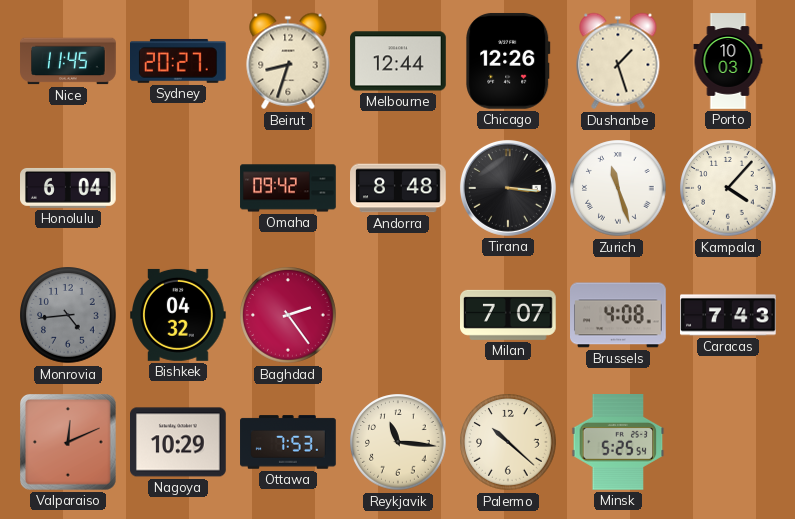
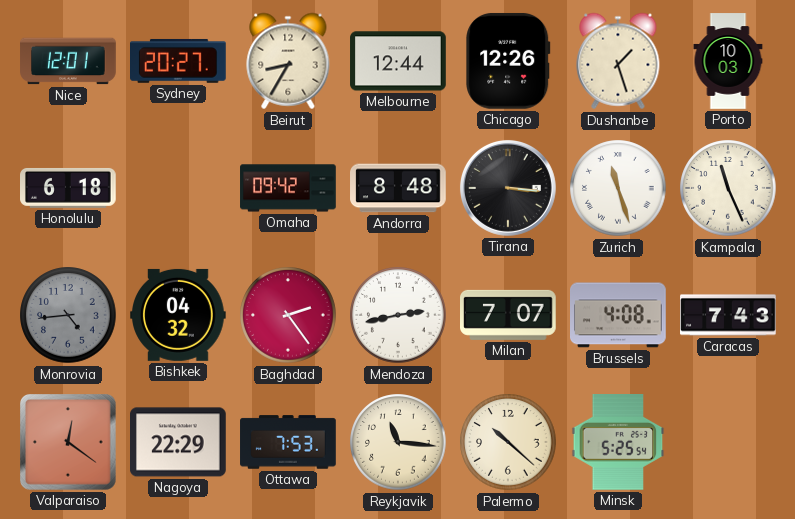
Nice: 11:45 -> 12:01
Beirut: 8:33 -> 8:35
Honolulu: 6:04 -> 6:18
Kampala: 4:07 -> 11:26
Mendoza: none -> 2:43
Valparaiso: 12:11 -> 12:21
Nagoya: 10:29 -> 22:29
